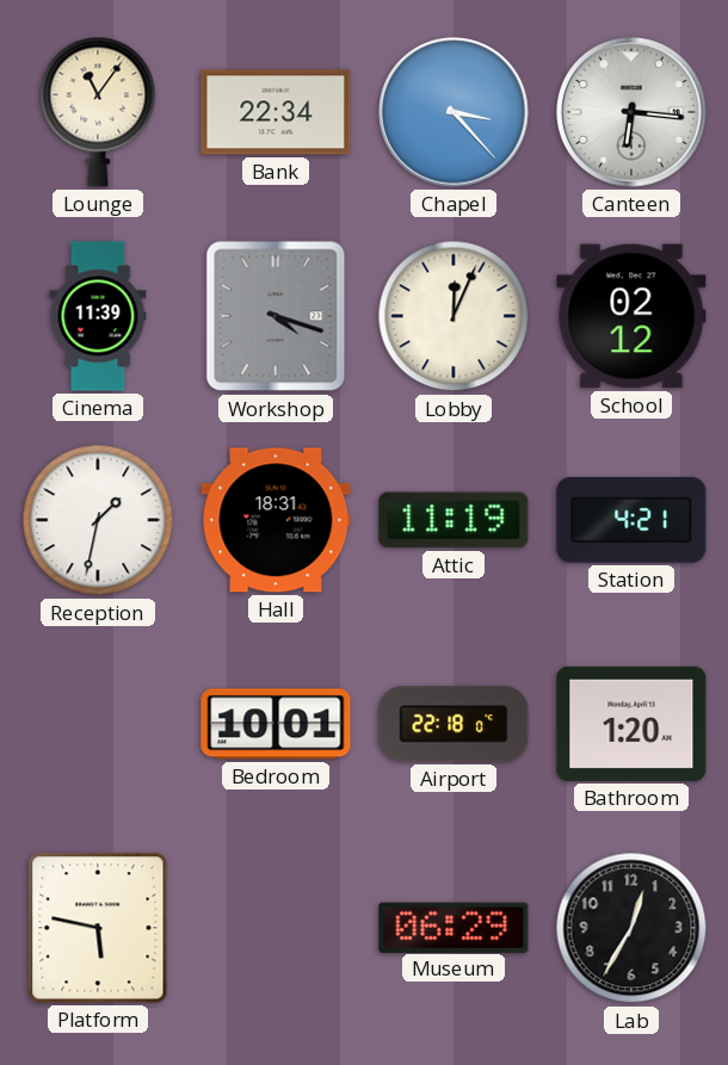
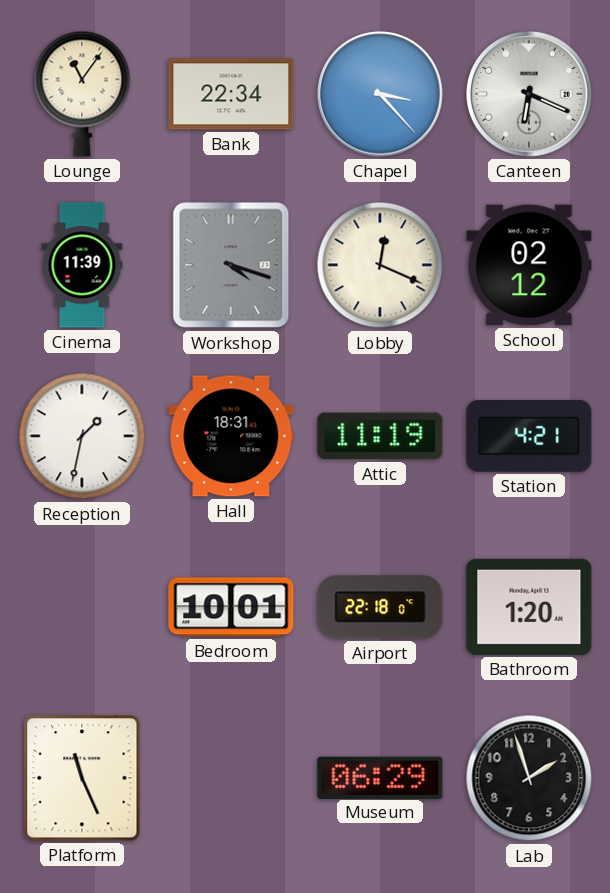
Canteen: 6:16 -> 6:19
Lobby: 12:04 -> 12:19
Platform: 5:47 -> 11:26
Lab: 12:35 -> 1:57
